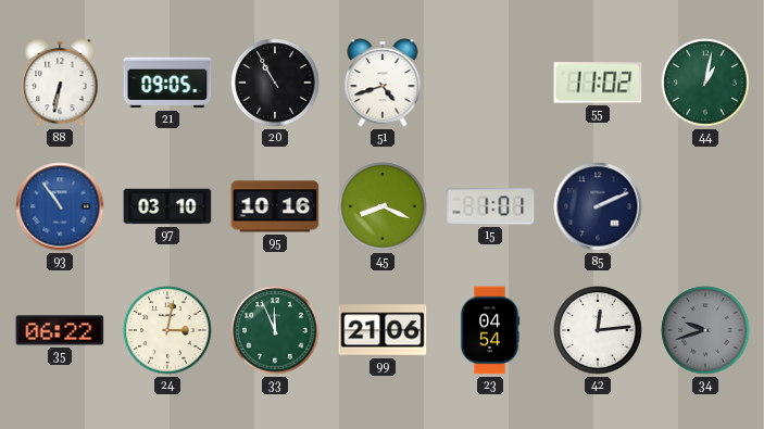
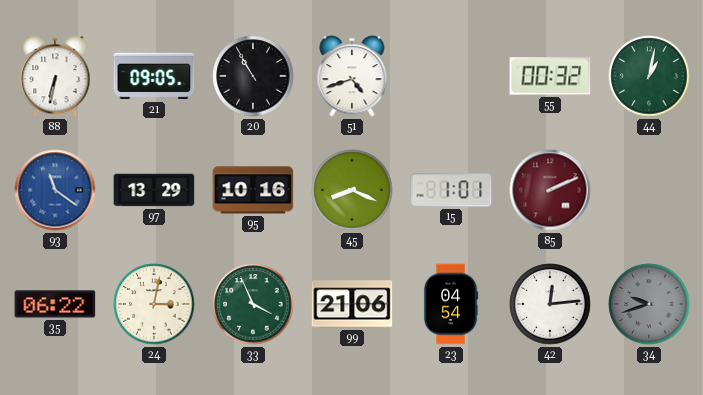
55: 11:02 -> 00:32
93: 10:54 -> 11:21
97: 03:10 -> 13:29
85 dial: navy -> burgundy
33: 11:56 -> 3:56
